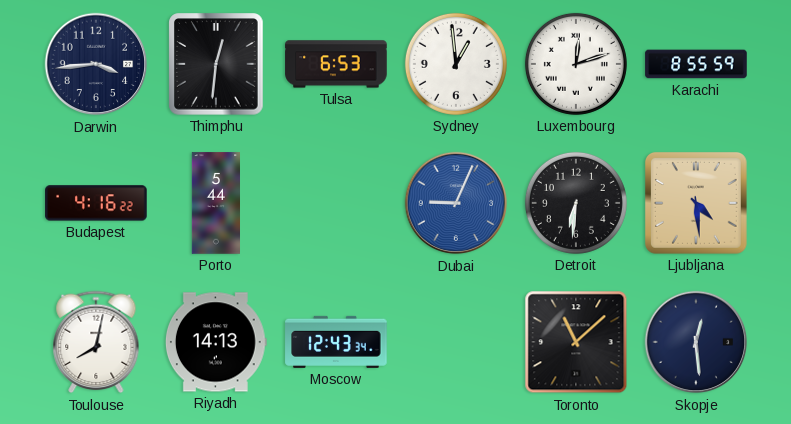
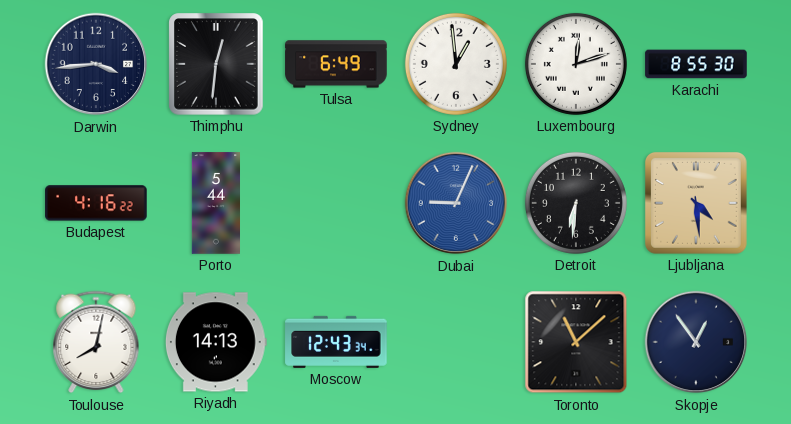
Tulsa: 6:53 -> 6:49
Karachi: 8:55:59 -> 8:55:30
Skopje: 12:29 -> 12:54
